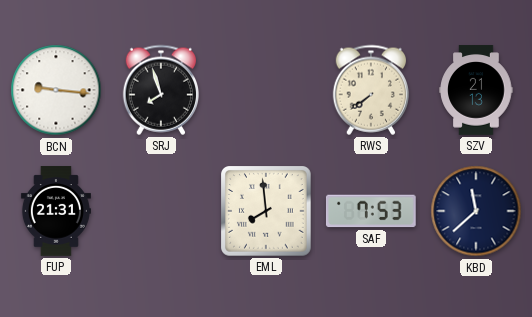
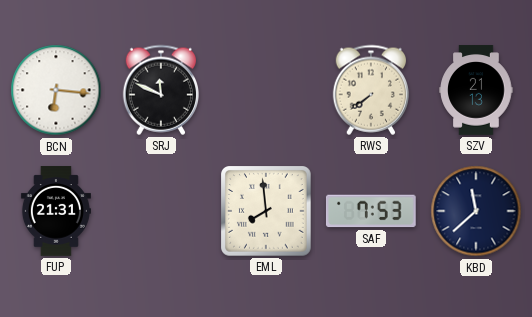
BCN: 9:16 -> 6:16
SRJ: 7:57 -> 11:49
